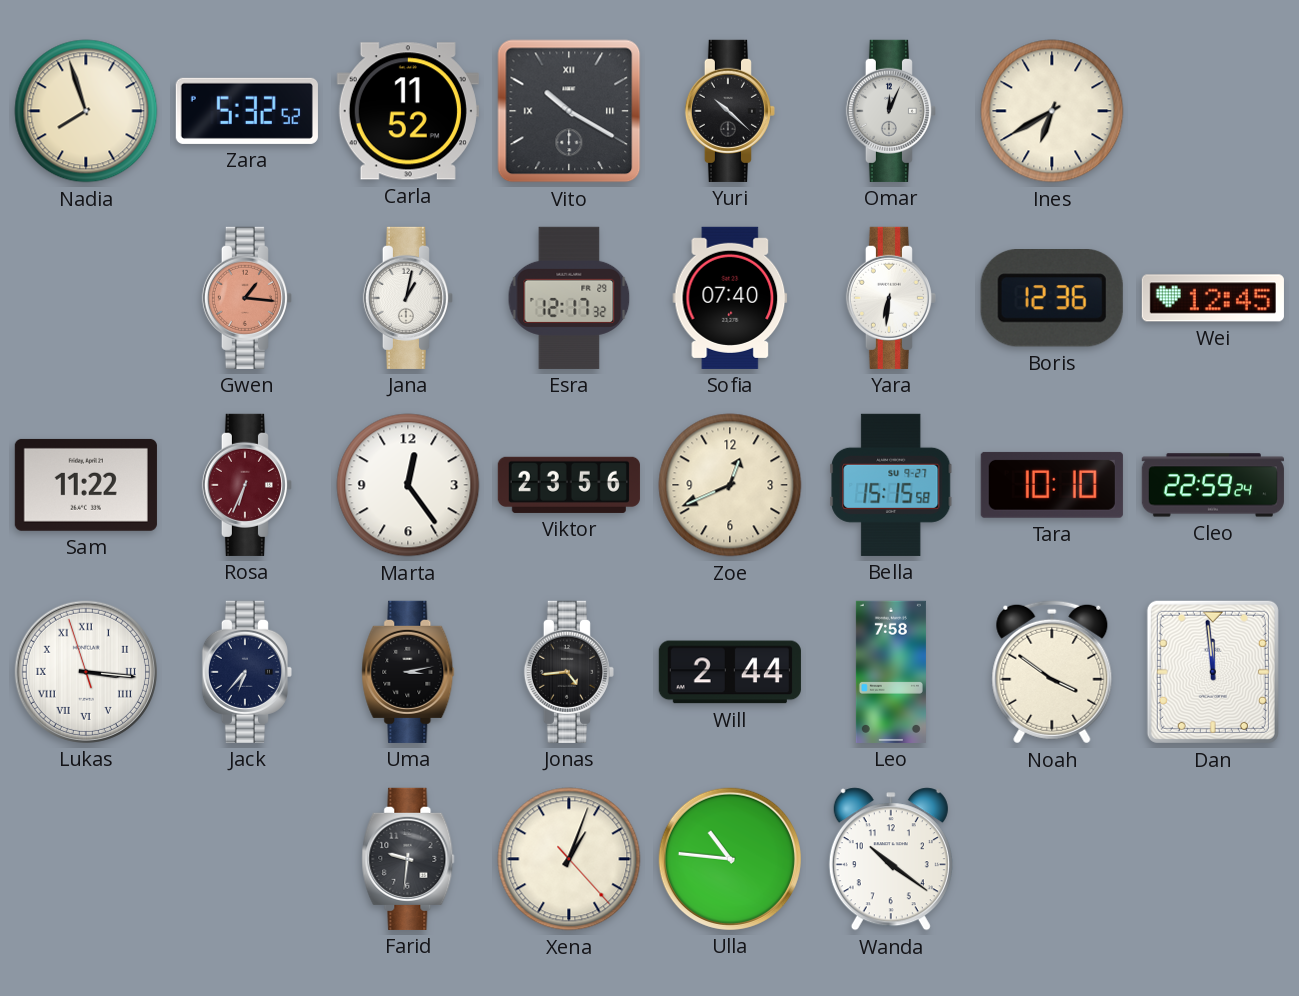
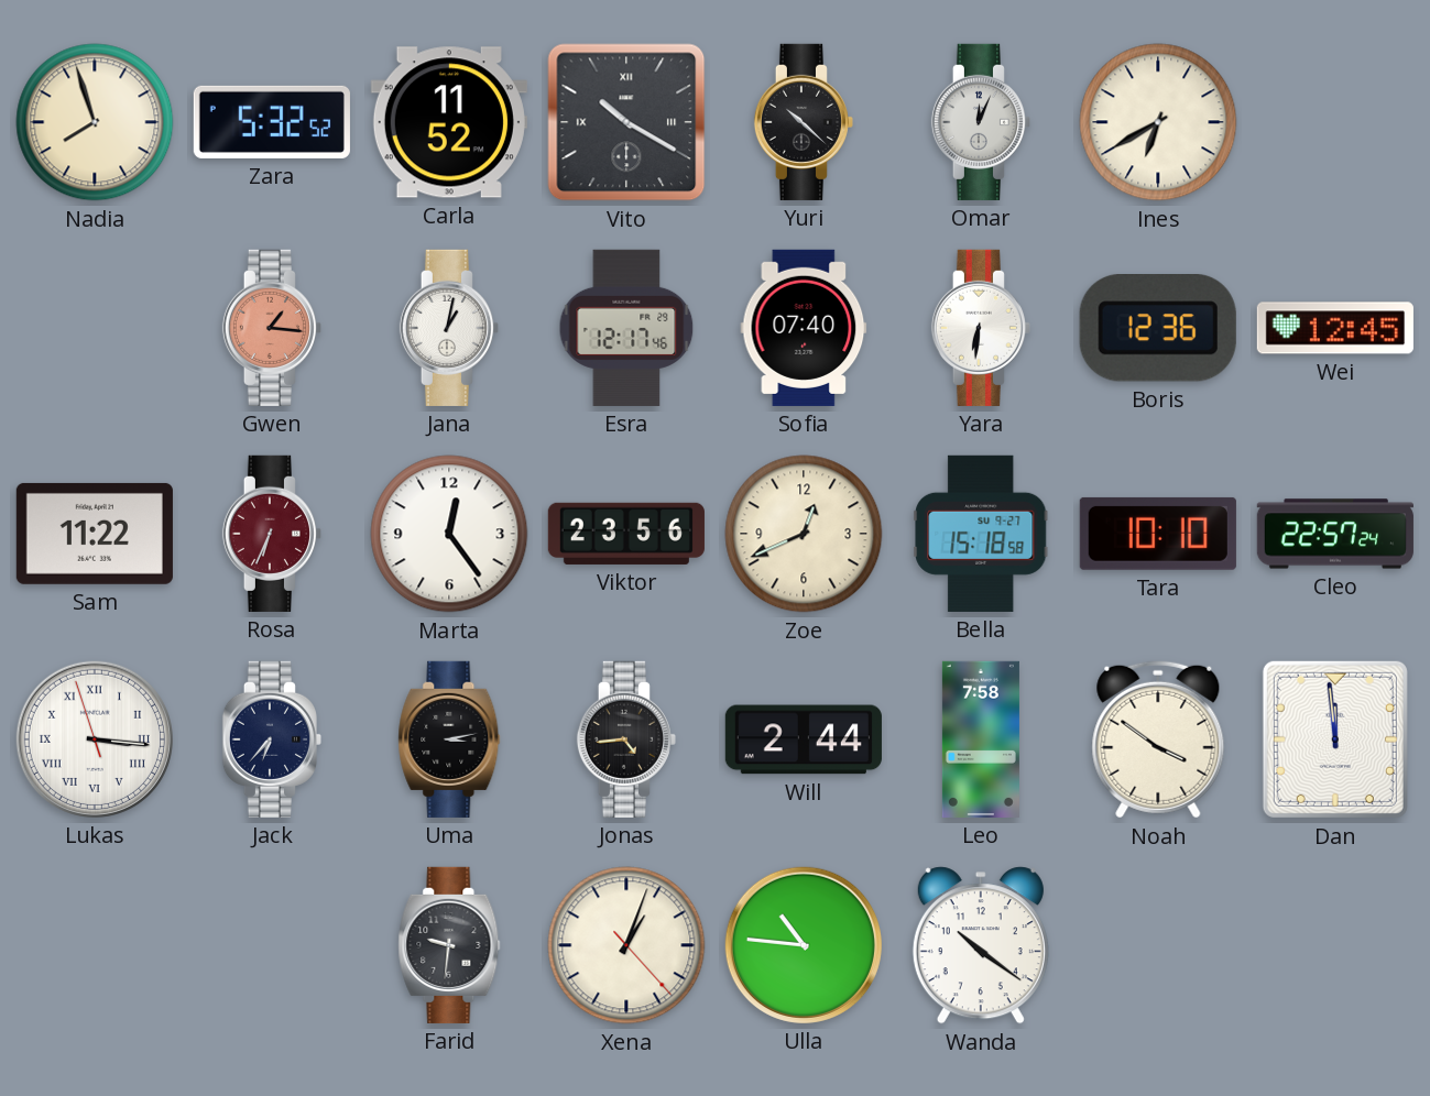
Esra: 12:17:32 -> 12:17:46
Bella: 15:15 -> 15:18
Cleo: 22:59 -> 22:57
